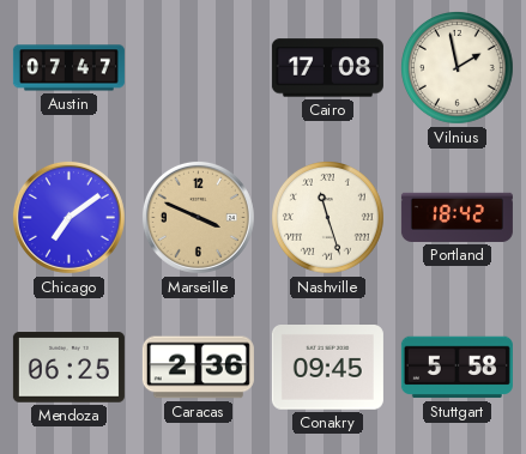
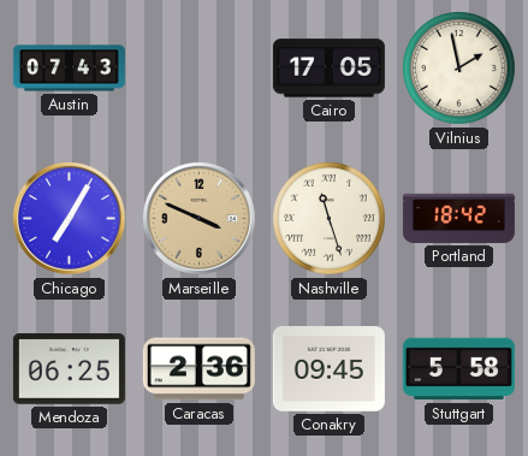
Austin: 07:47 -> 07:43
Cairo: 17:08 -> 17:05
Chicago: 7:09 -> 7:05
